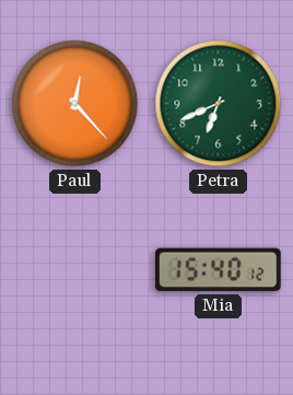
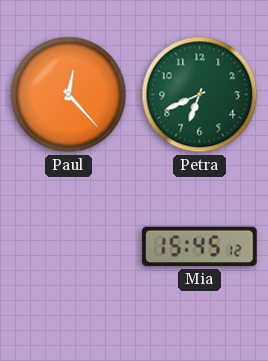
Mia: 15:40 -> 15:45
